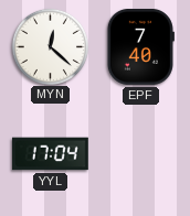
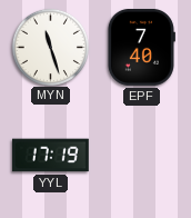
MYN: 12:22 -> 11:27
YYL: 17:04 -> 17:19
